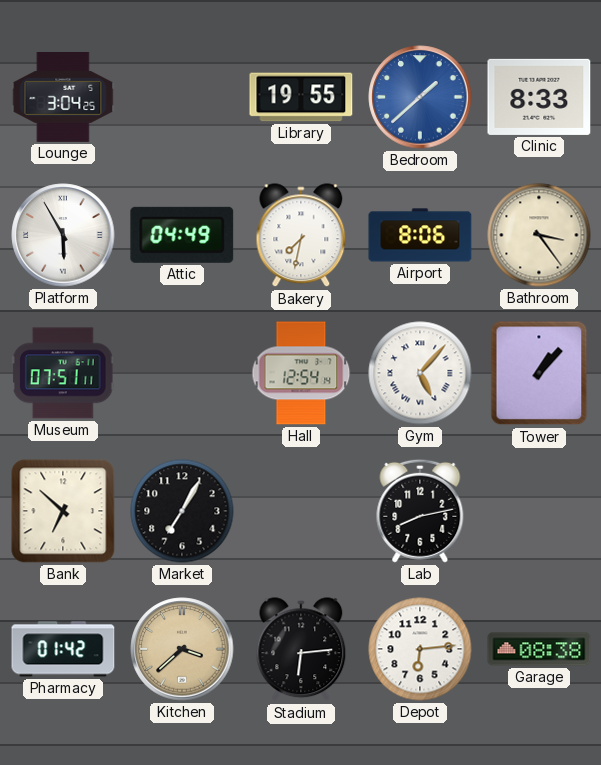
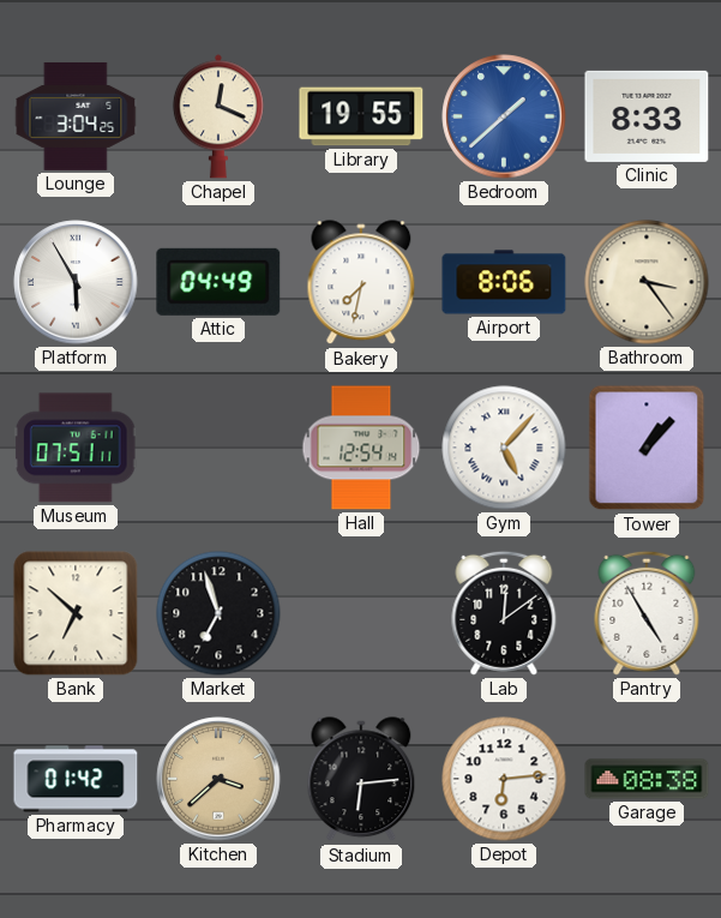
Chapel: none -> 12:19
Market: 7:05 -> 6:57
Lab: 8:13 -> 12:09
Pantry: none -> 4:55
